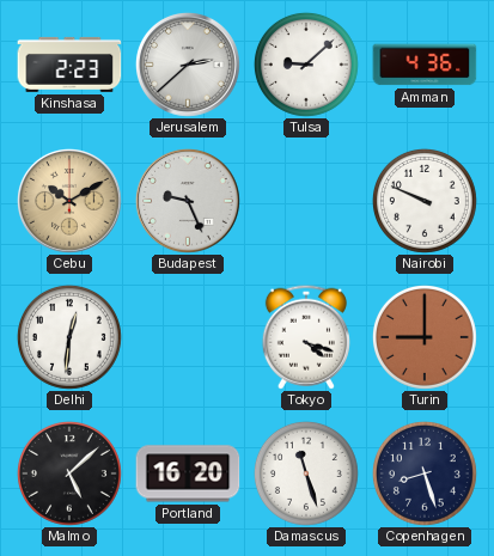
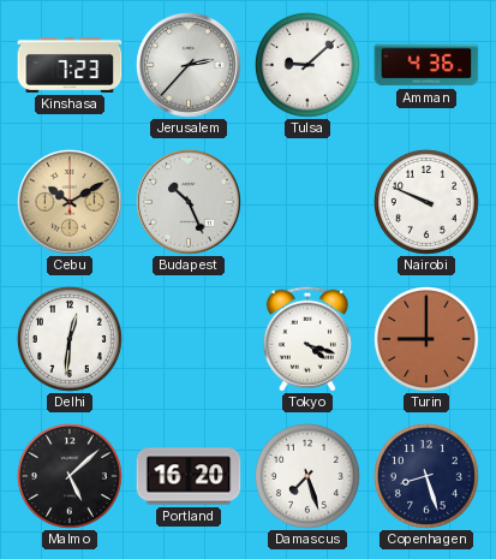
Kinshasa: 2:23 -> 7:23
Jerusalem: 2:38 -> 2:37
Budapest: 9:26 -> 10:26
Damascus: 11:27 -> 7:27
